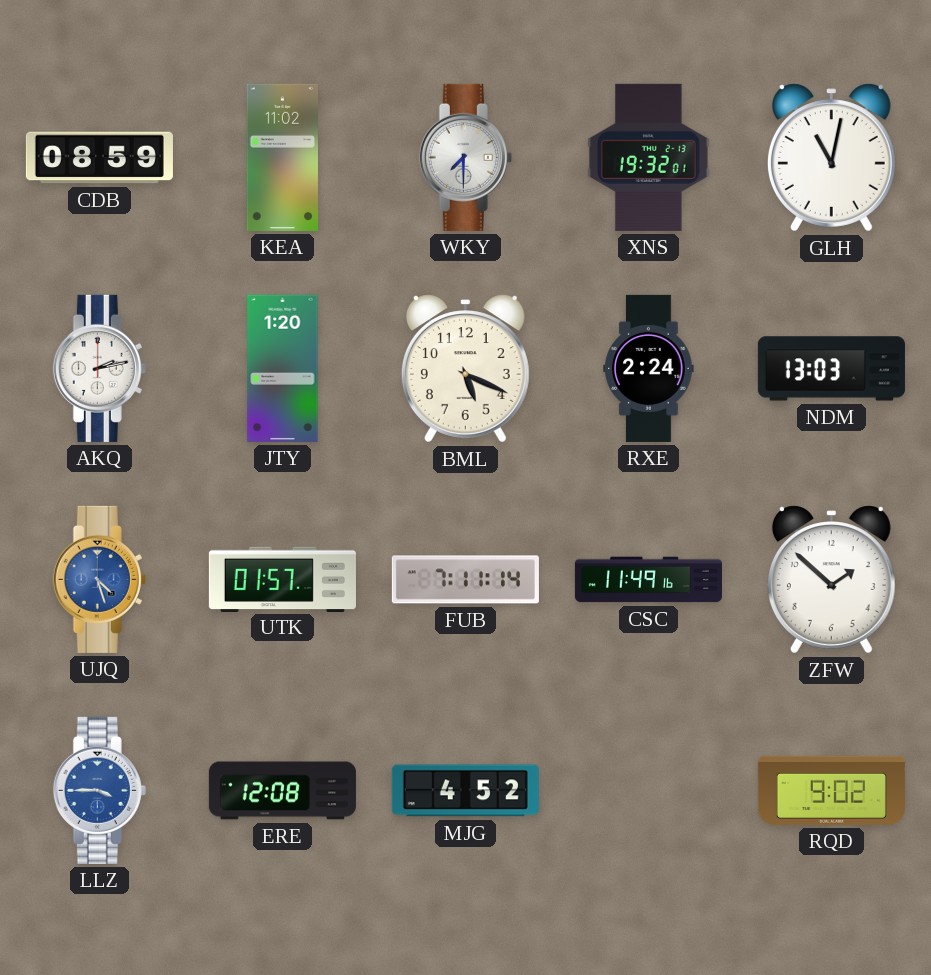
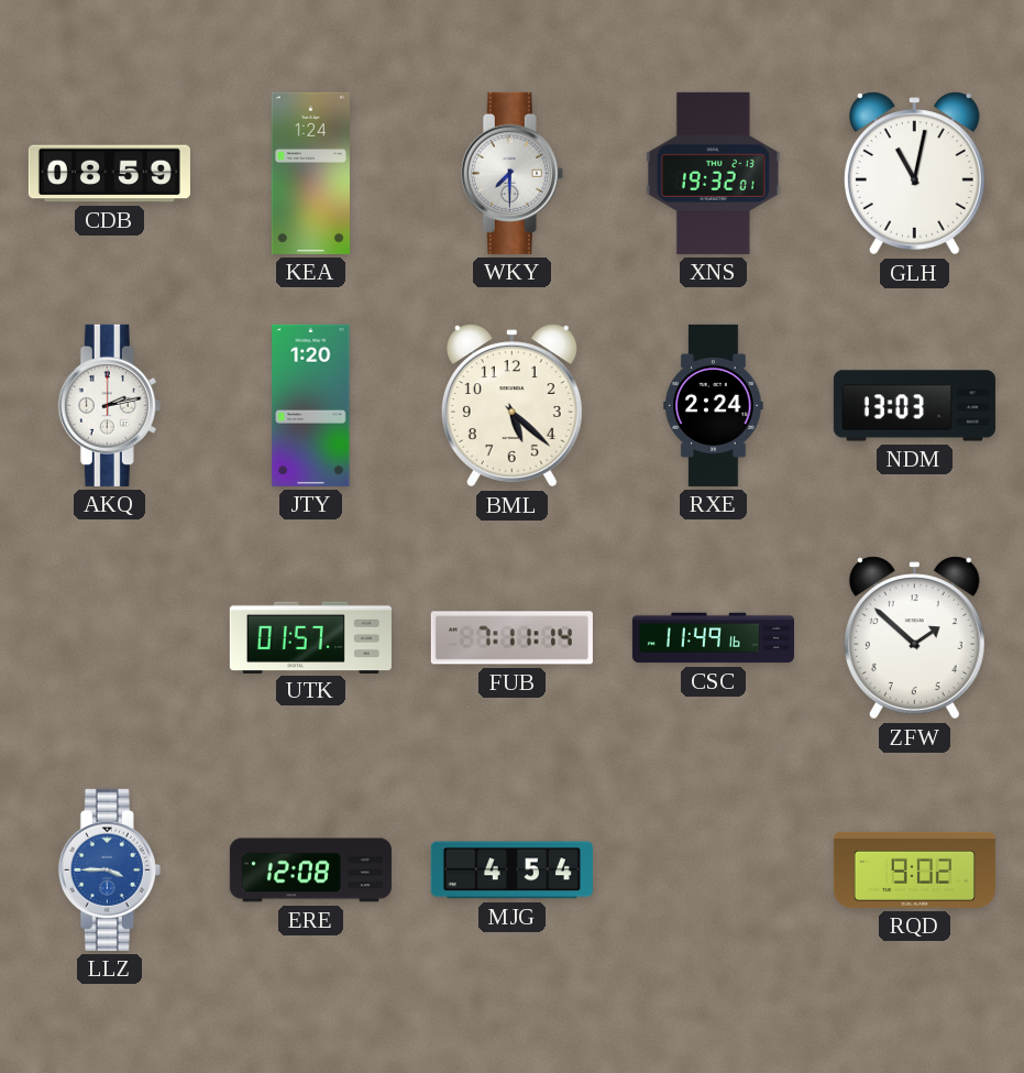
KEA: 11:02 -> 1:24
BML: 5:19 -> 5:22
UJQ: 4:27 -> none
MJG: 4:52 -> 4:54
